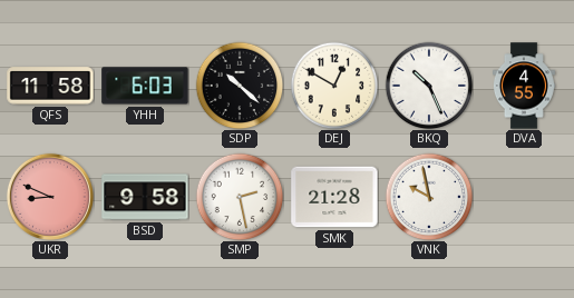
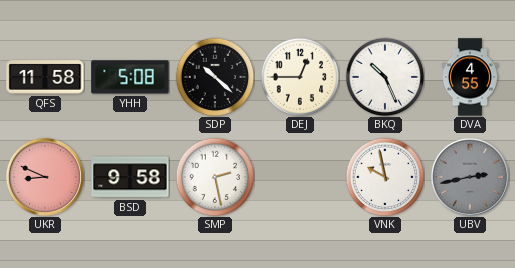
YHH: 6:03 -> 5:08
DEJ: 12:50 -> 12:45
SMK: 21:28 -> none
UBV: none -> 2:43
